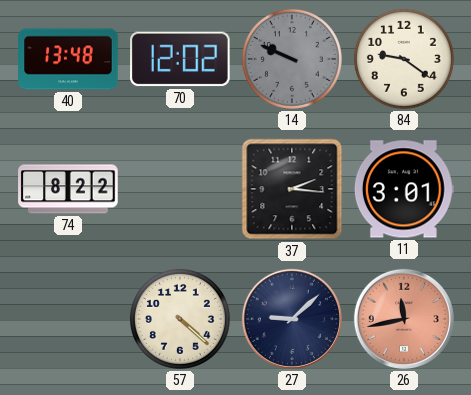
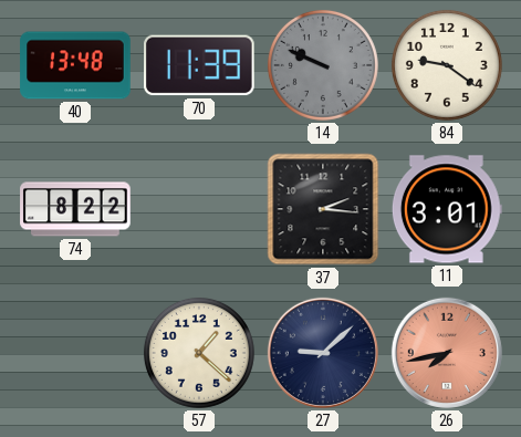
70: 12:02 -> 11:39
57: 4:22 -> 1:22
26: 11:43 -> 7:43
